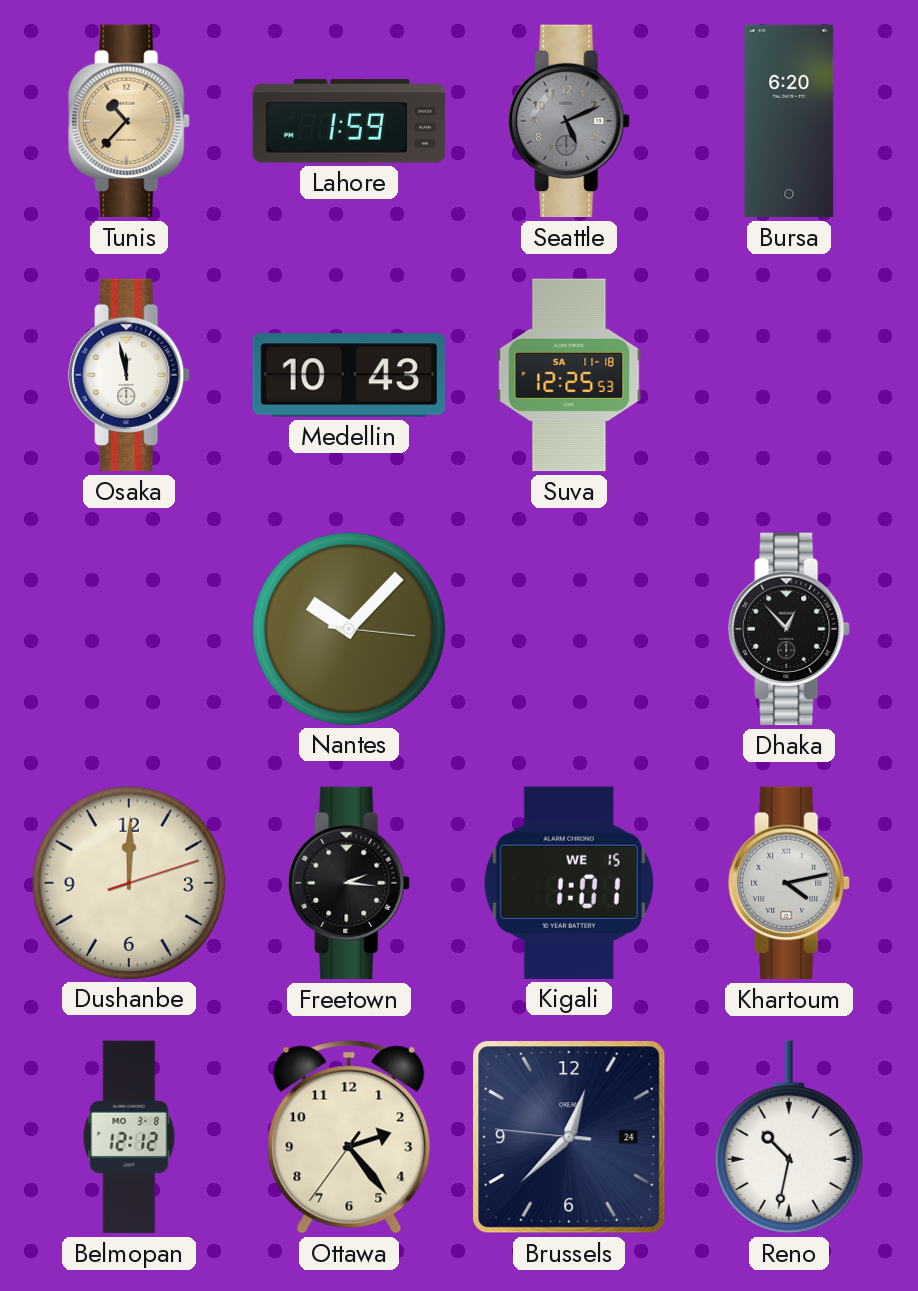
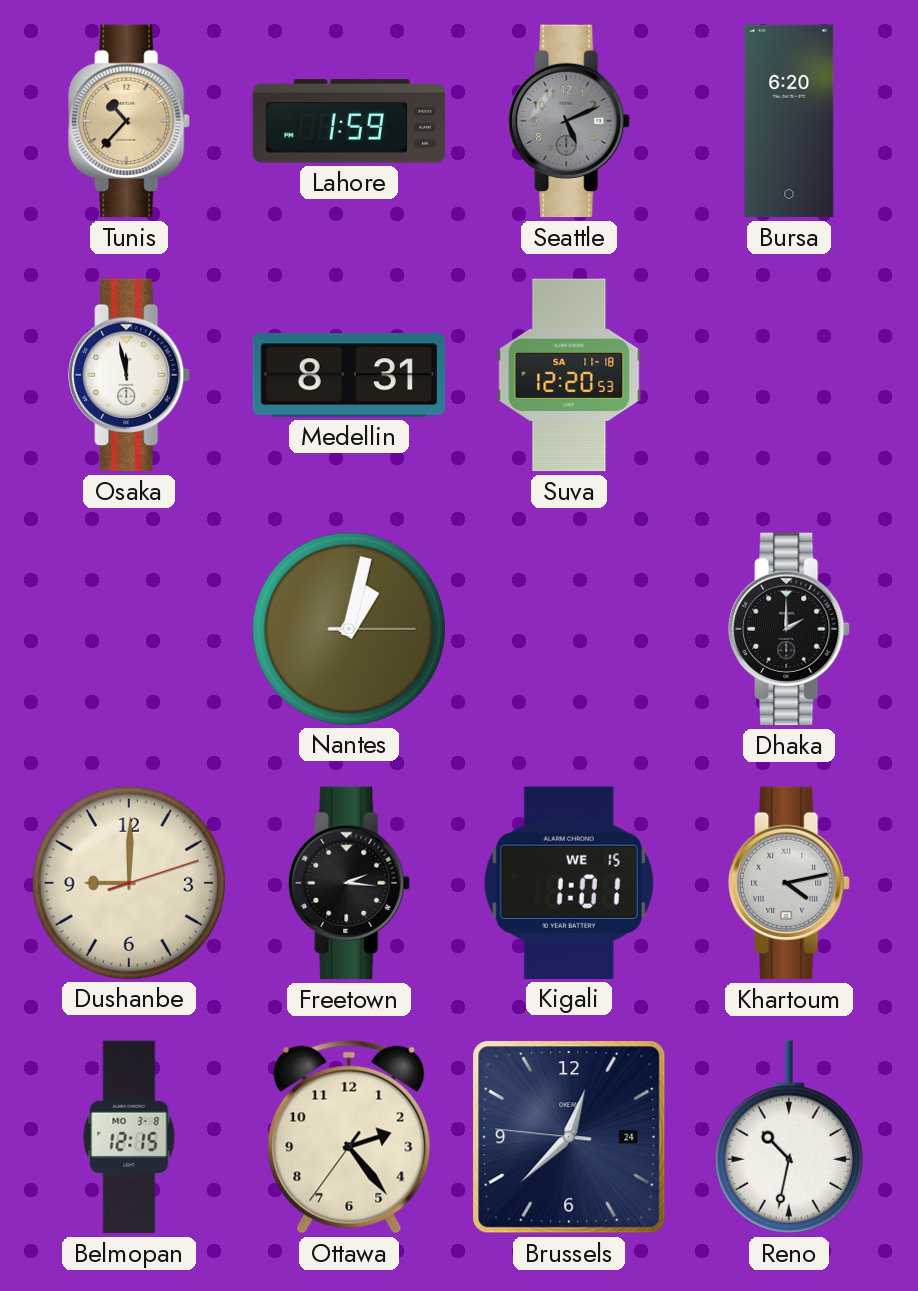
Medellin: 10:43 -> 8:31
Suva: 12:25 -> 12:20
Nantes: 10:07 -> 1:02
Dhaka: 12:53 -> 2:00
Dushanbe: 12:00 -> 9:00
Belmopan: 12:12 -> 12:15
